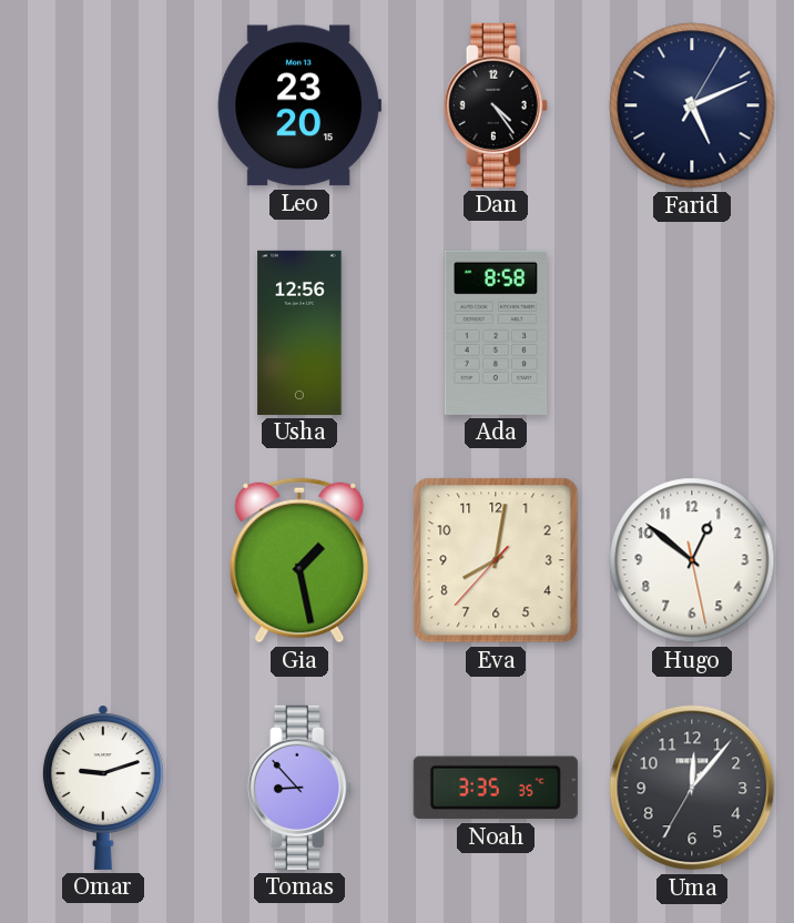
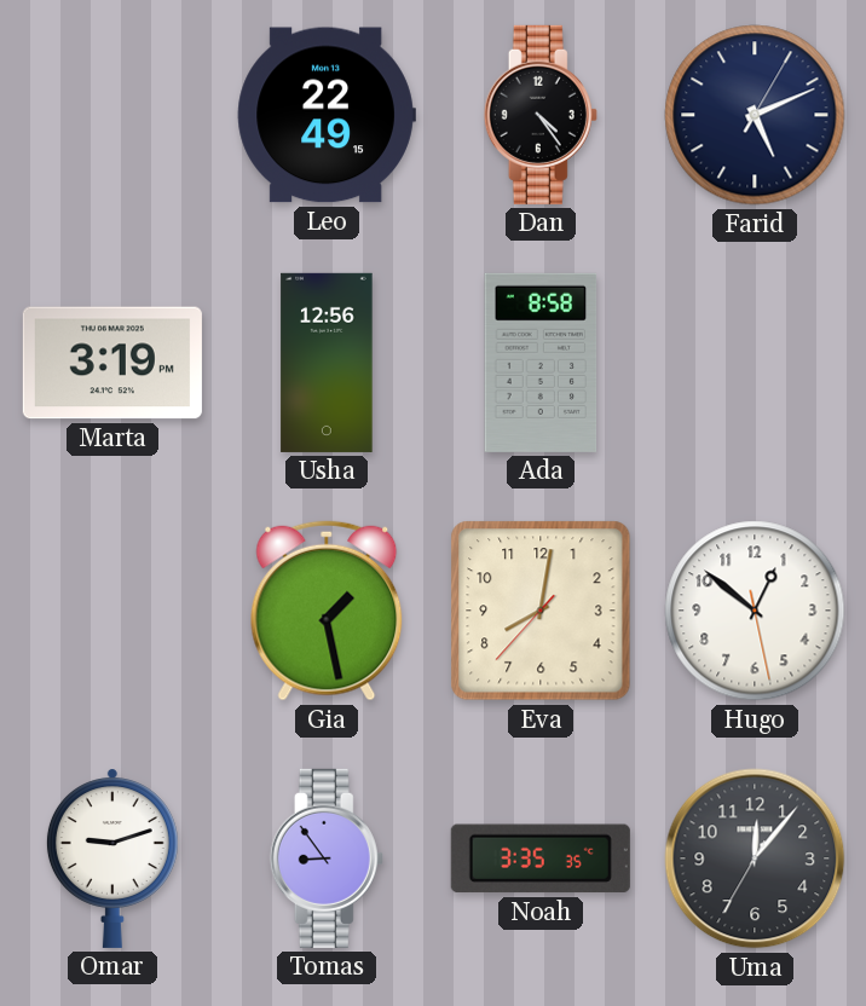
Leo: 23:20 -> 22:49
Marta: none -> 3:19
Tomas: 8:53 -> 8:54
